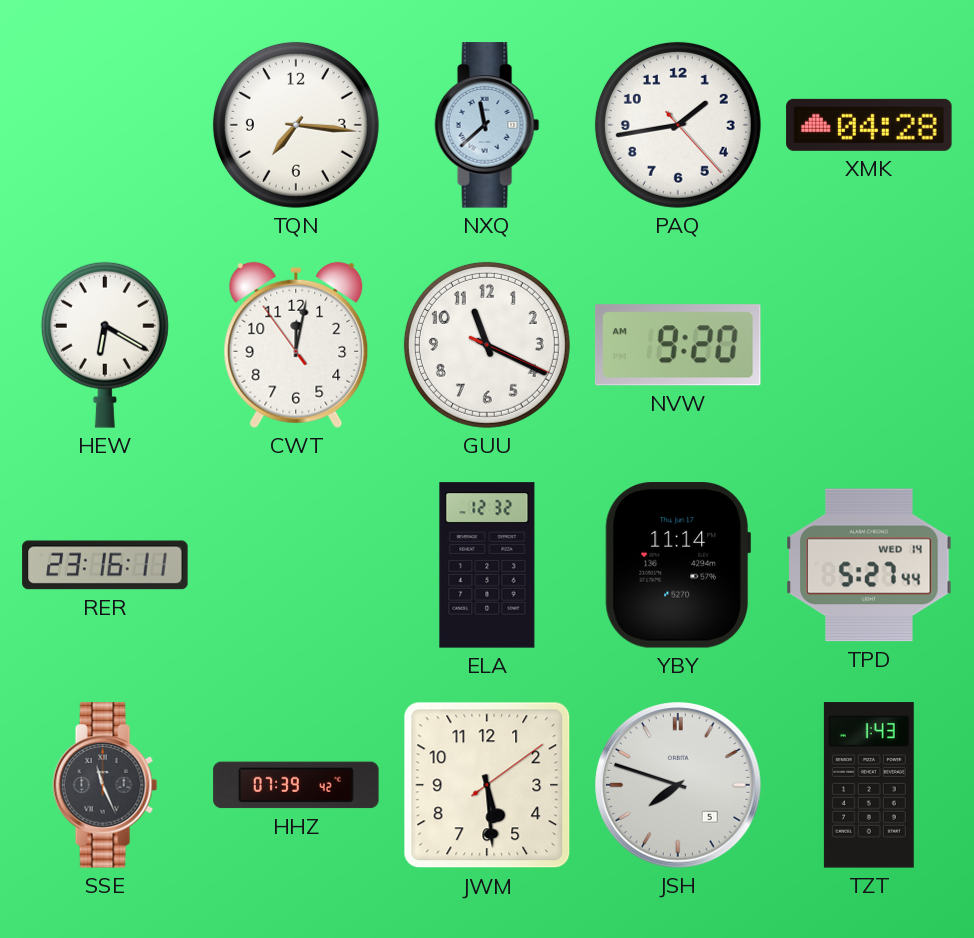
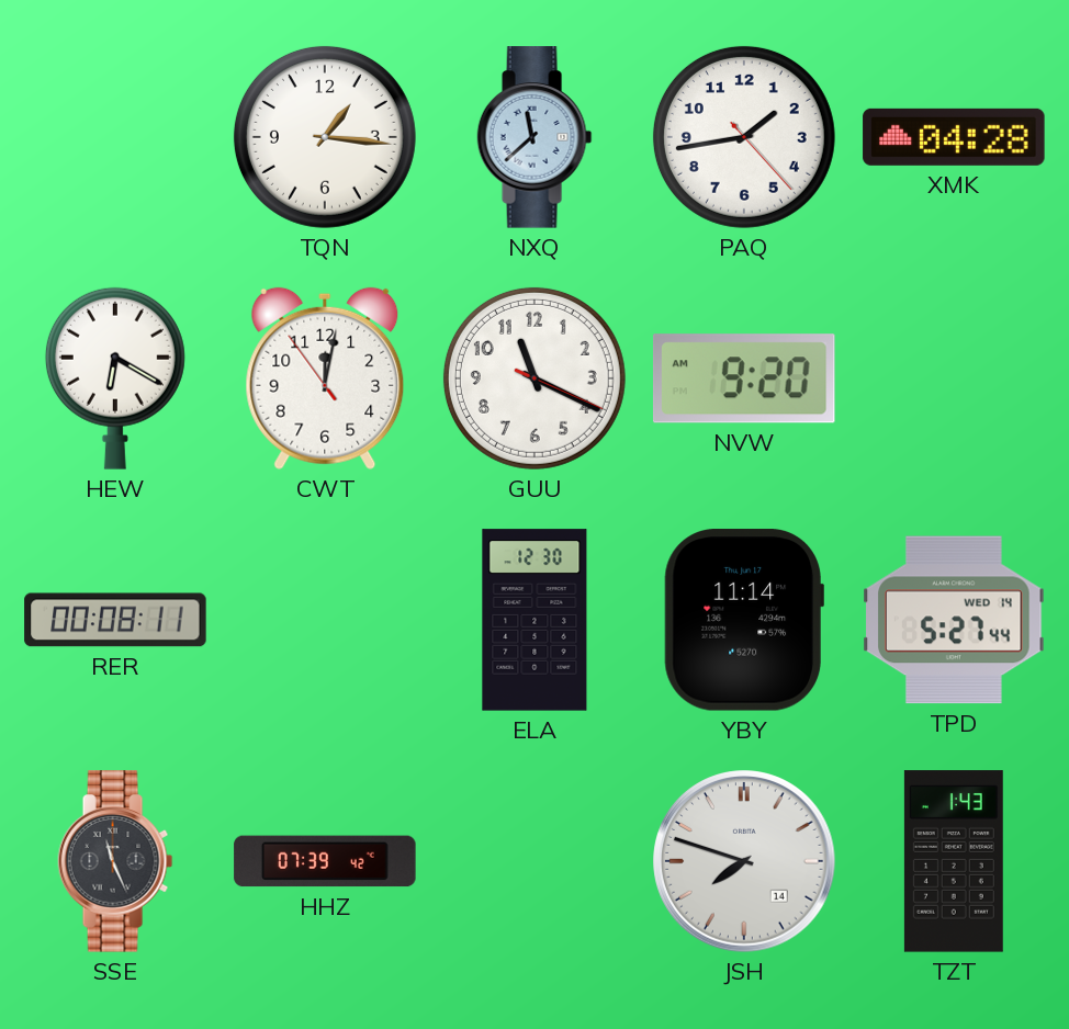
TQN: 7:16 -> 1:16
RER: 23:16 -> 00:08
ELA: 12:32 -> 12:30
JWM: 5:29 -> none
JSH date: 5 -> 14
